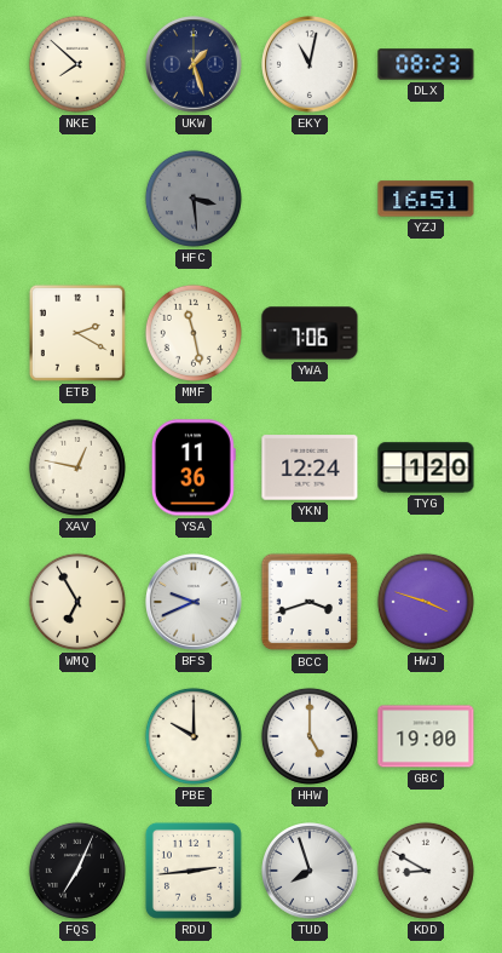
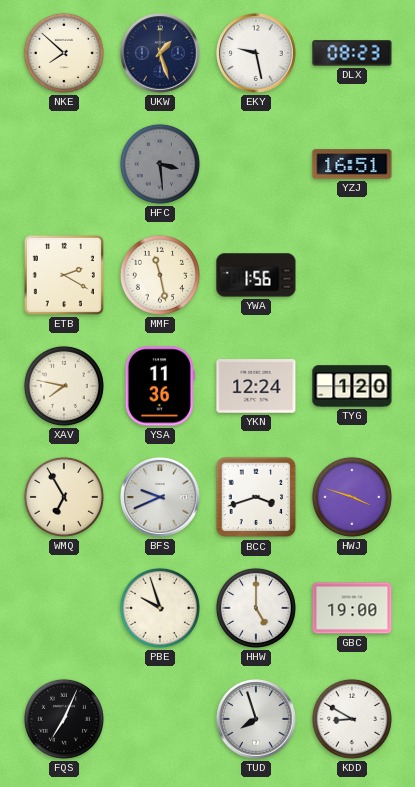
EKY: 11:02 -> 9:28
YWA: 7:06 -> 1:56
XAV: 12:47 -> 7:47
PBE: 10:00 -> 9:57
RDU: 2:44 -> none
